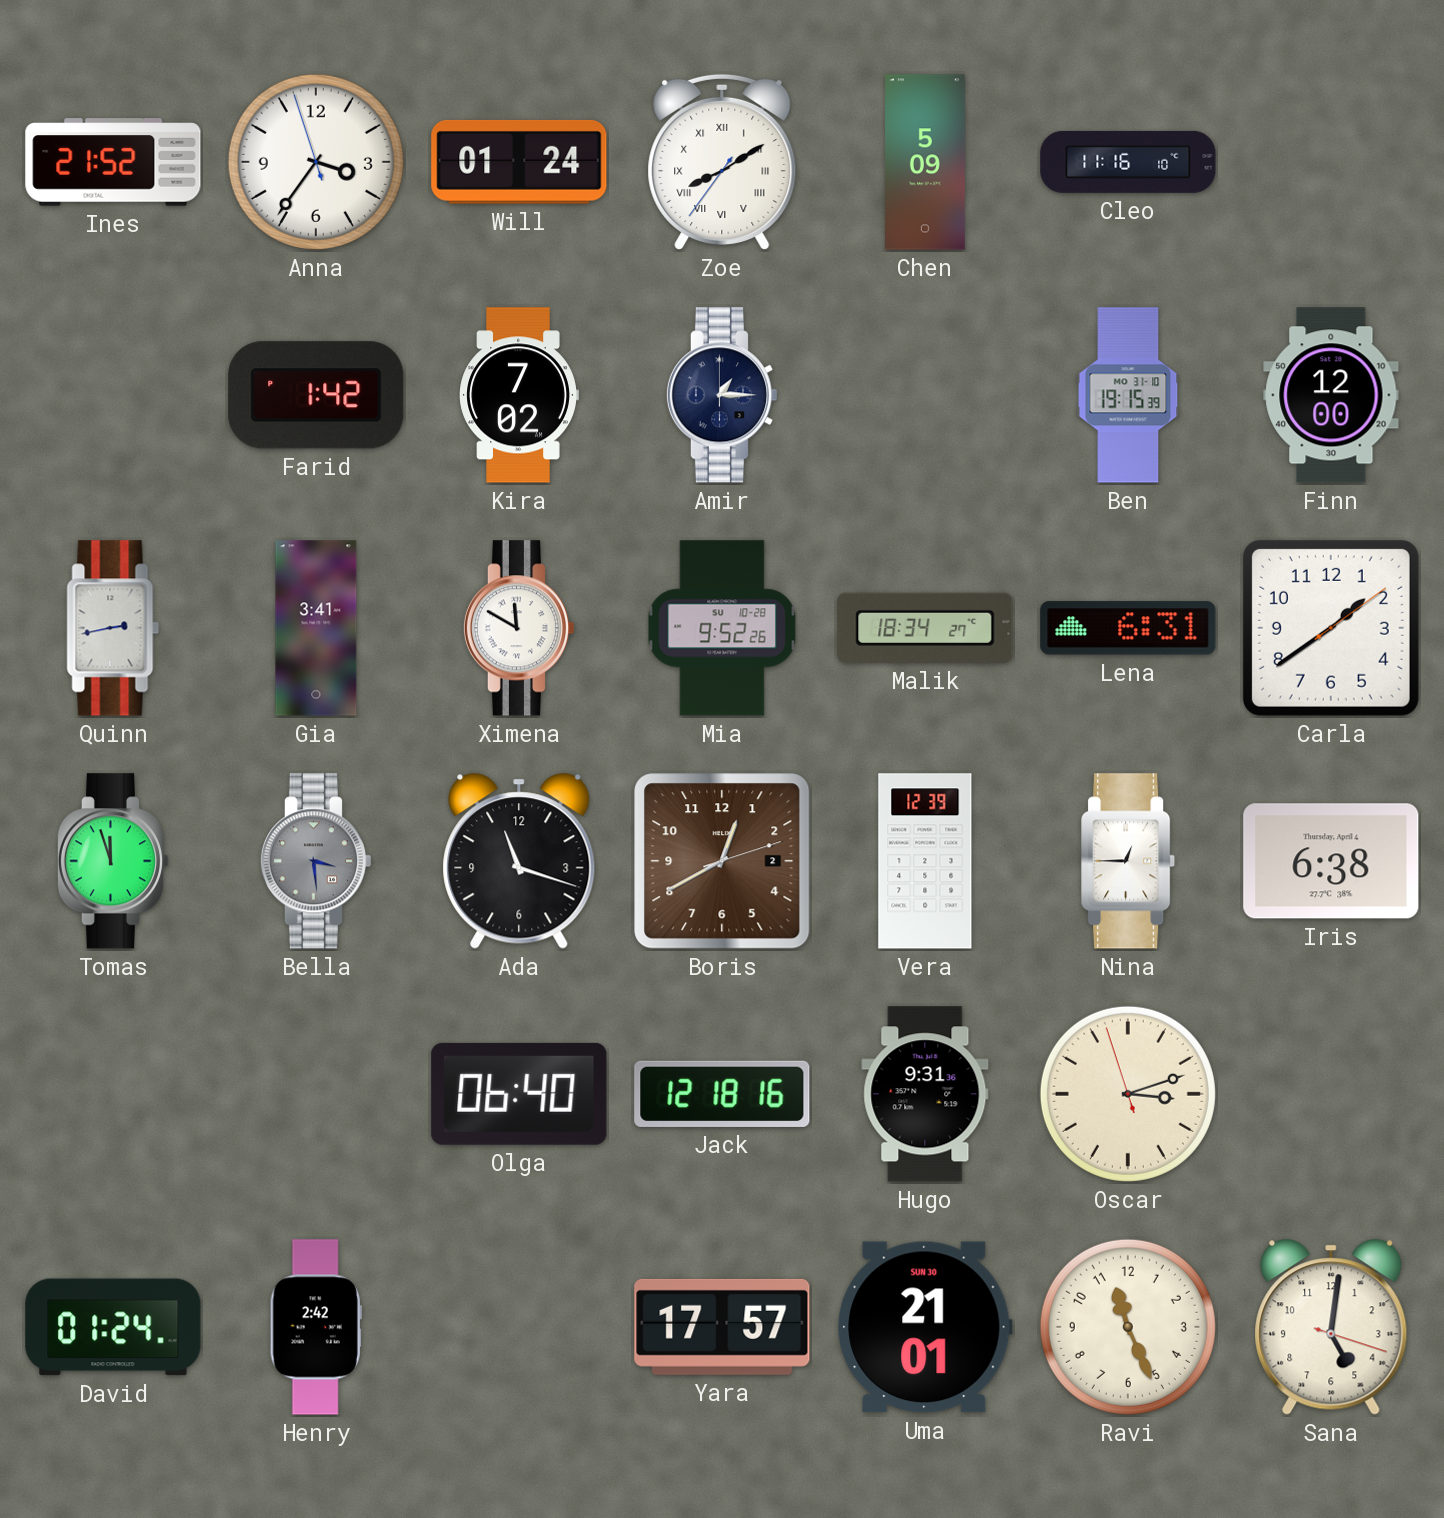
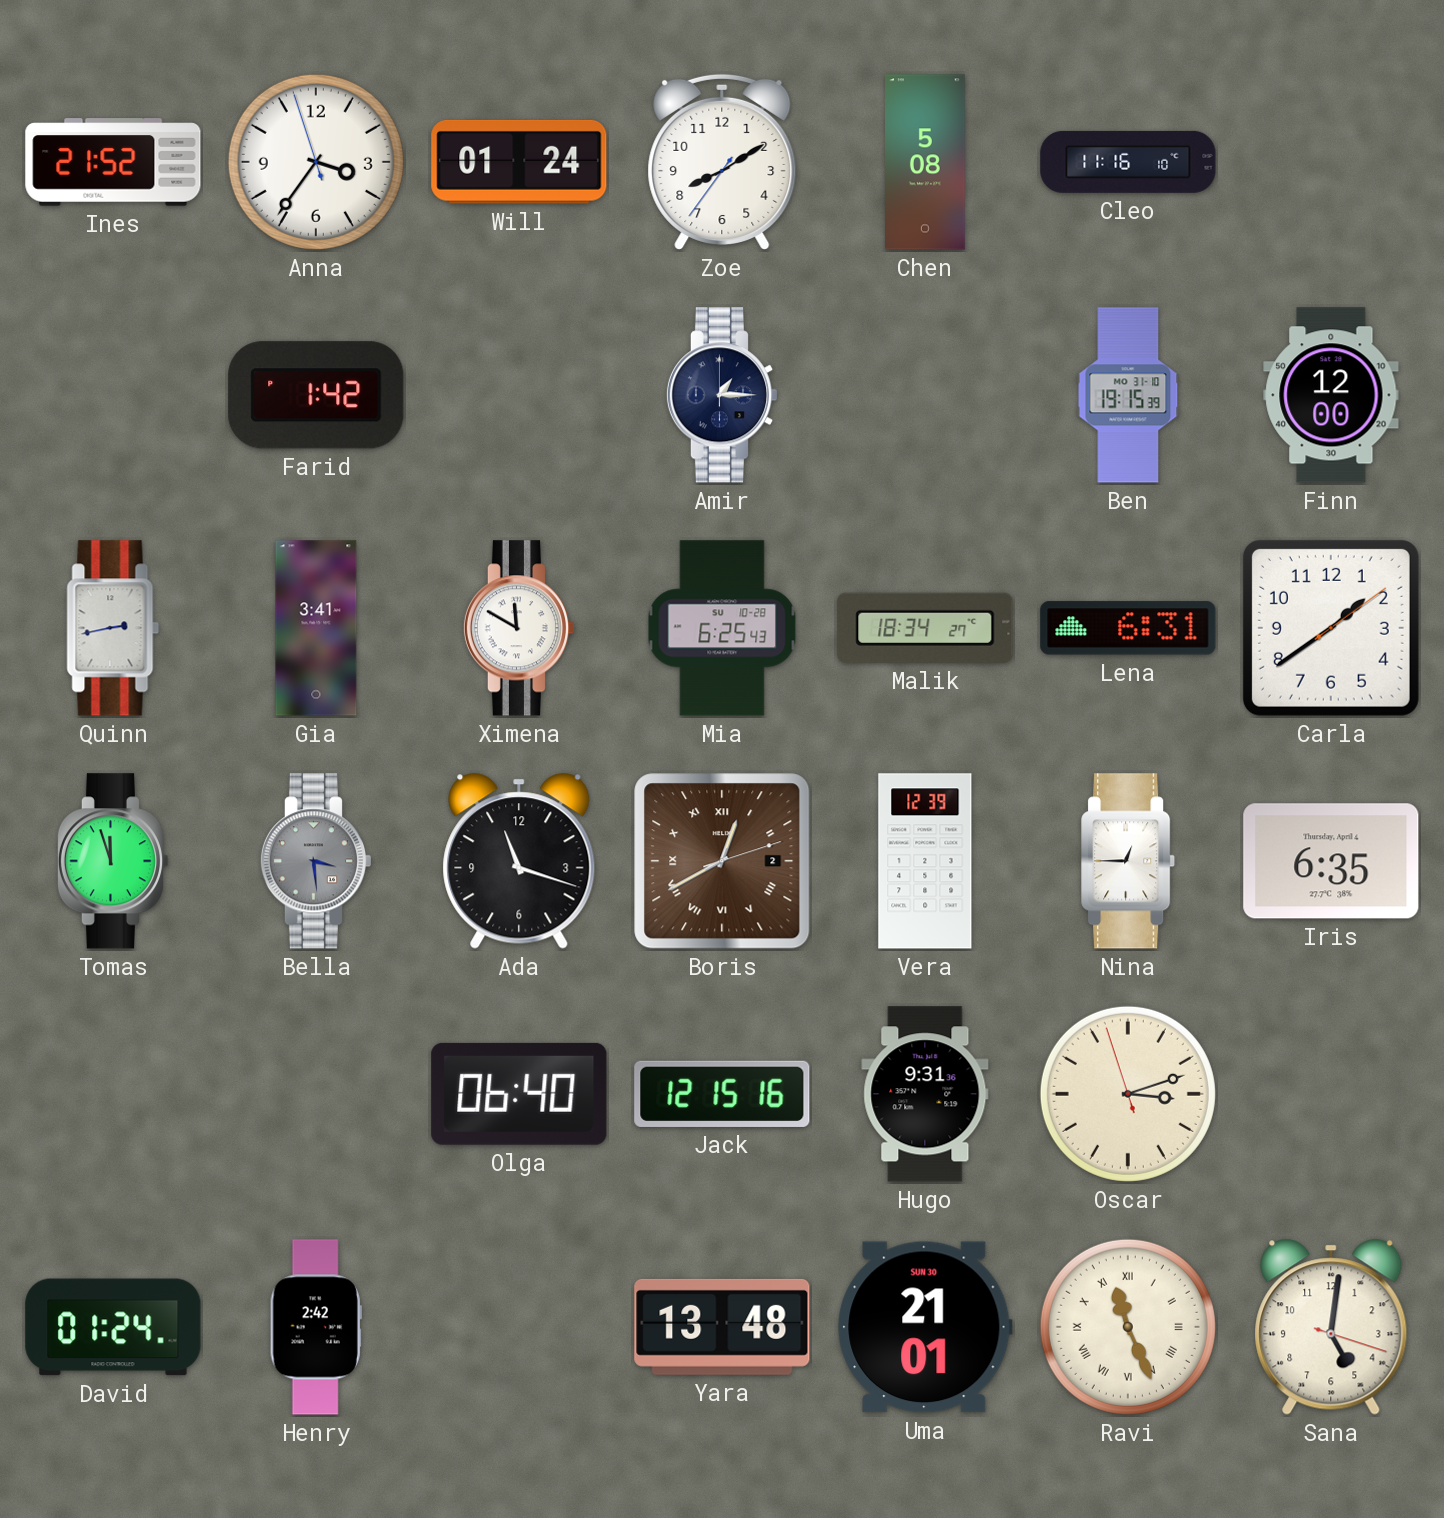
Zoe numerals: Roman -> Arabic
Chen: 5:09 -> 5:08
Kira: 7:02 -> none
Mia: 9:52 -> 6:25
Boris numerals: Arabic -> Roman
Iris: 6:38 -> 6:35
Jack: 12:18 -> 12:15
Yara: 17:57 -> 13:48
Ravi numerals: Arabic -> Roman
